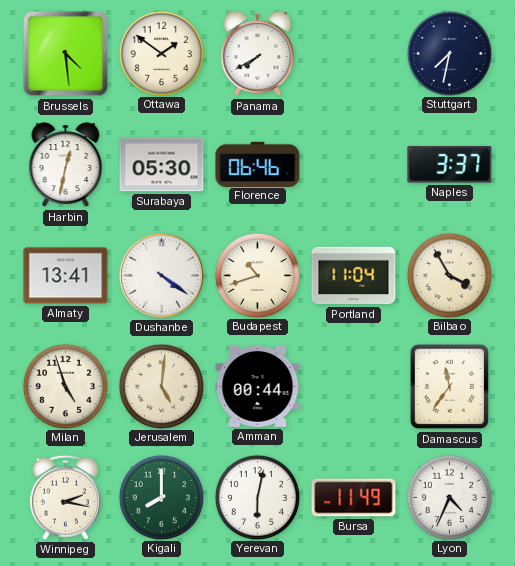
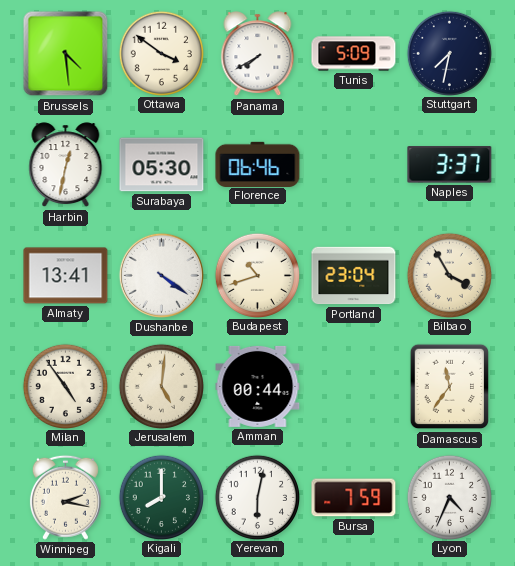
Ottawa: 1:51 -> 3:51
Tunis: none -> 5:09
Portland: 11:04 -> 23:04
Milan: 4:57 -> 4:54
Bursa: 11:49 -> 7:59
